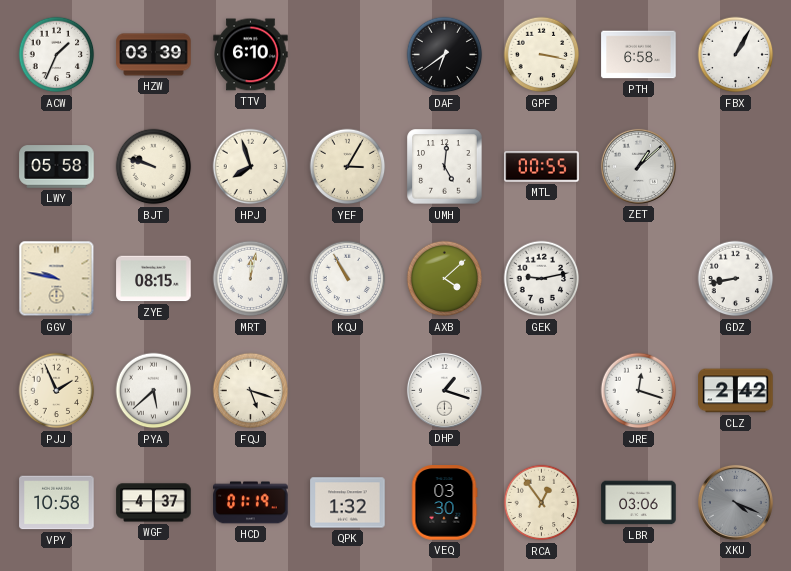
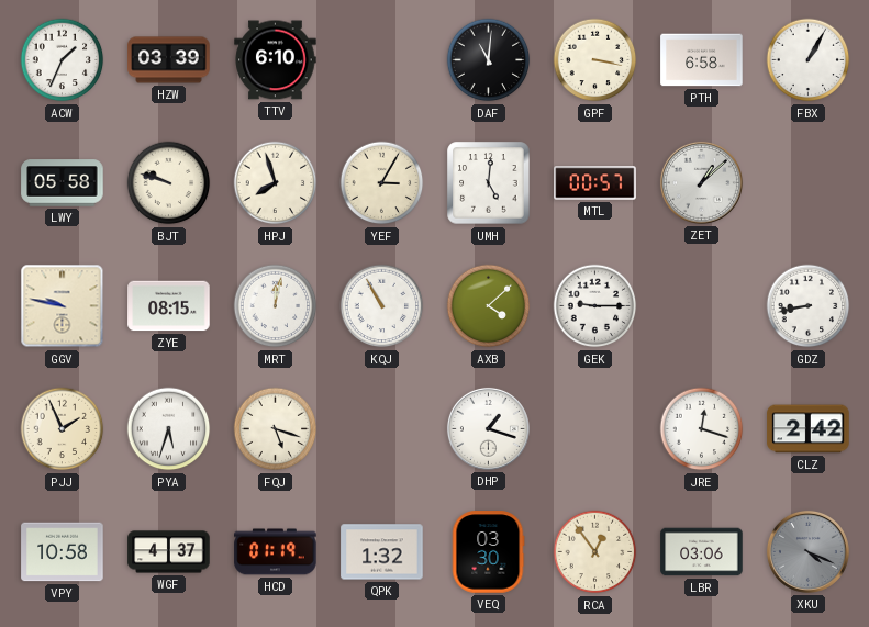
DAF: 6:39 -> 11:01
MTL: 00:55 -> 00:57
GEK: 9:13 -> 9:15
PYA: 5:38 -> 5:33
